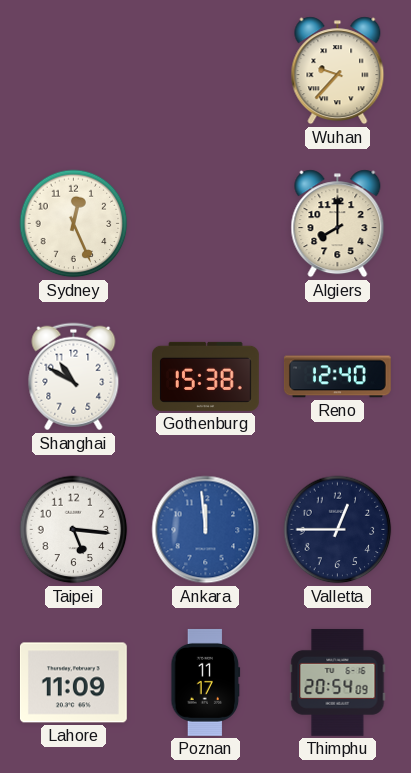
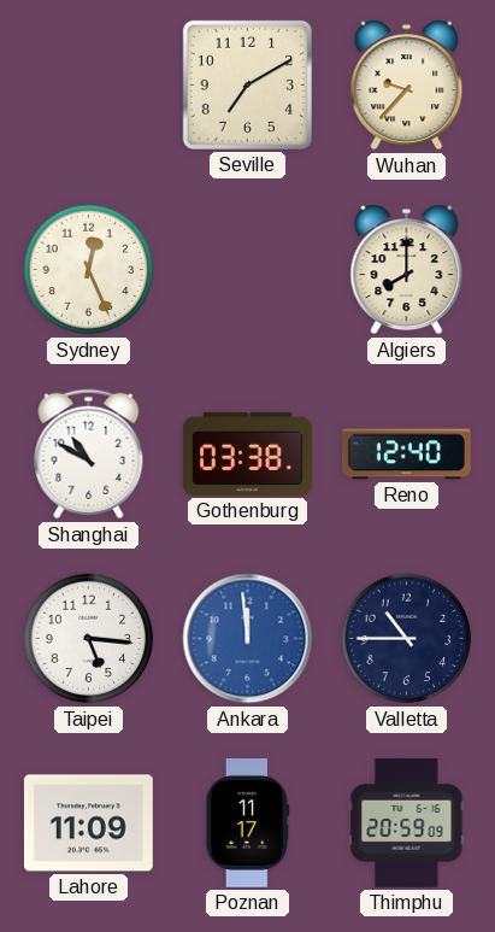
Seville: none -> 7:10
Gothenburg: 15:38 -> 03:38
Valletta: 12:45 -> 10:45
Thimphu: 20:54 -> 20:59
